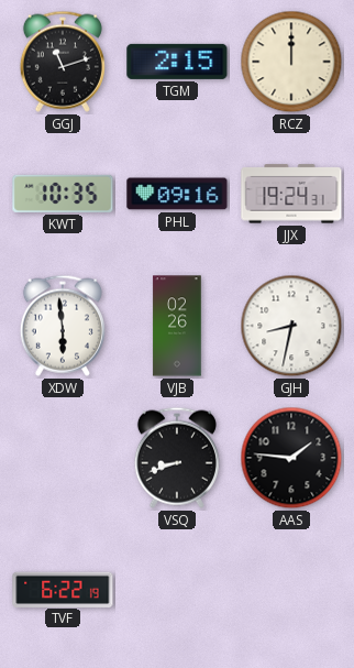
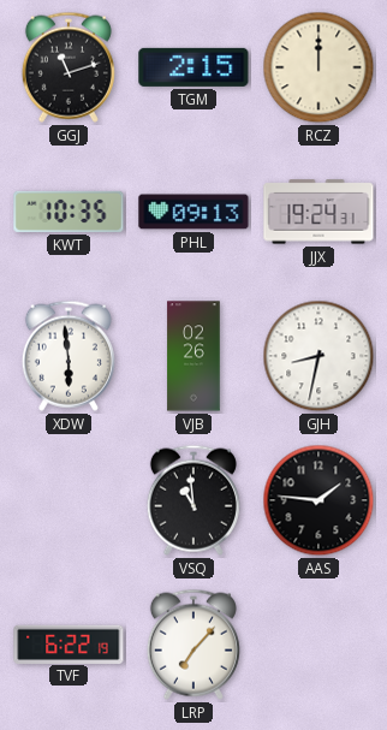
PHL: 09:16 -> 09:13
VSQ: 8:42 -> 10:59
LRP: none -> 7:07
